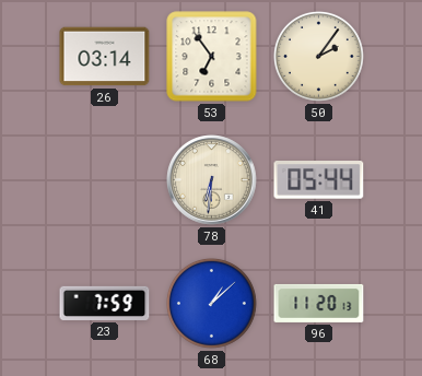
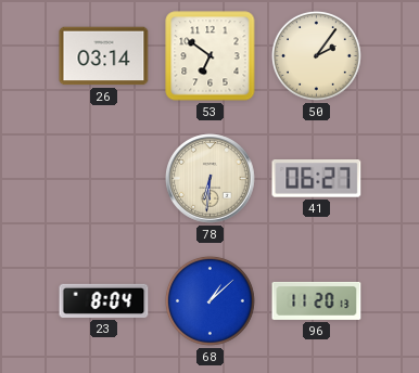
53: 6:54 -> 6:51
41: 05:44 -> 06:27
23: 7:59 -> 8:04
